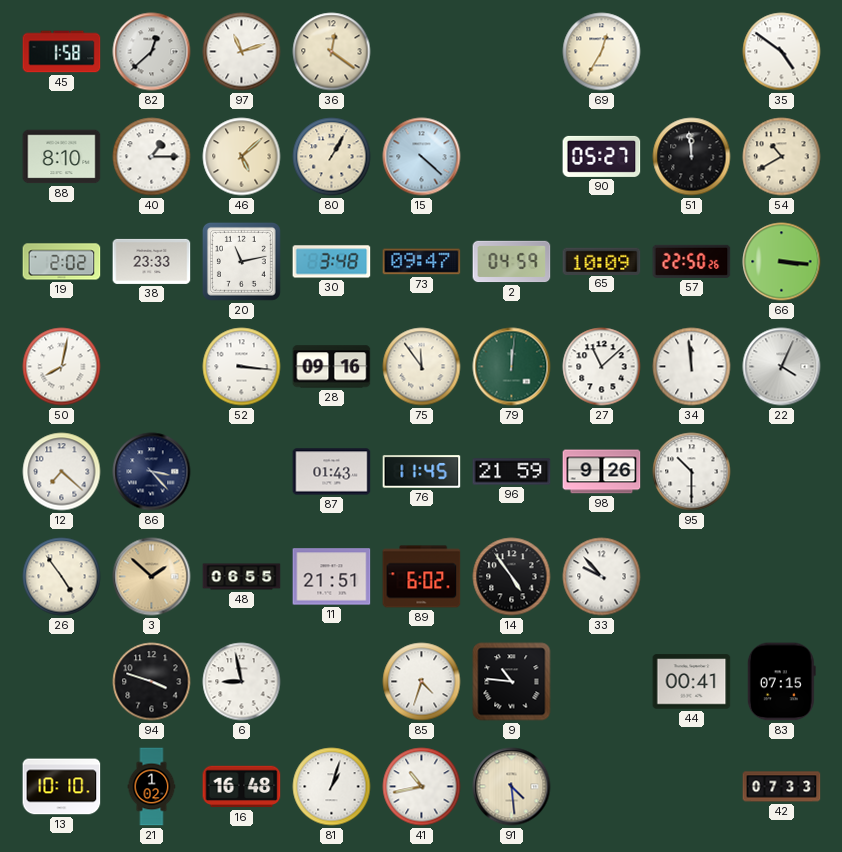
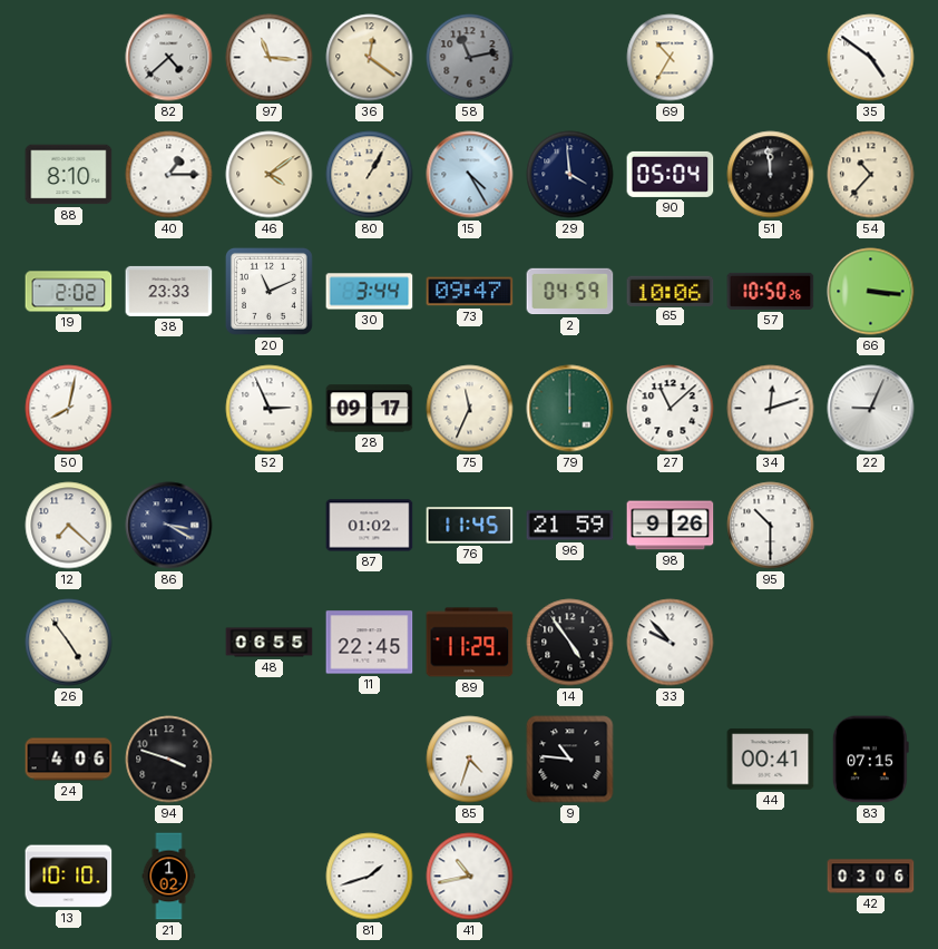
45: 1:58 -> none
82: 12:38 -> 4:38
97: 11:12 -> 11:16
58: none -> 11:13
69: 12:35 -> 10:35
46: 5:08 -> 4:09
15: 4:22 -> 4:25
29: none -> 3:59
90: 05:27 -> 05:04
54: 10:40 -> 10:37
20: 11:13 -> 11:11
30: 3:48 -> 3:44
65: 10:09 -> 10:06
57: 22:50 -> 10:50
52: 3:16 -> 2:56
28: 09:16 -> 09:17
75: 11:54 -> 11:34
79: 12:01 -> 12:00
34: 11:59 -> 12:12
22: 4:04 -> 9:04
86: 3:23 -> 3:20
87: 01:43 -> 01:02
3: 1:52 -> none
11: 21:51 -> 22:45
89: 6:02 -> 11:29
24: none -> 4:06
6: 8:58 -> none
16: 16:48 -> none
81: 1:03 -> 1:42
91: 4:29 -> none
42: 07:33 -> 03:06
